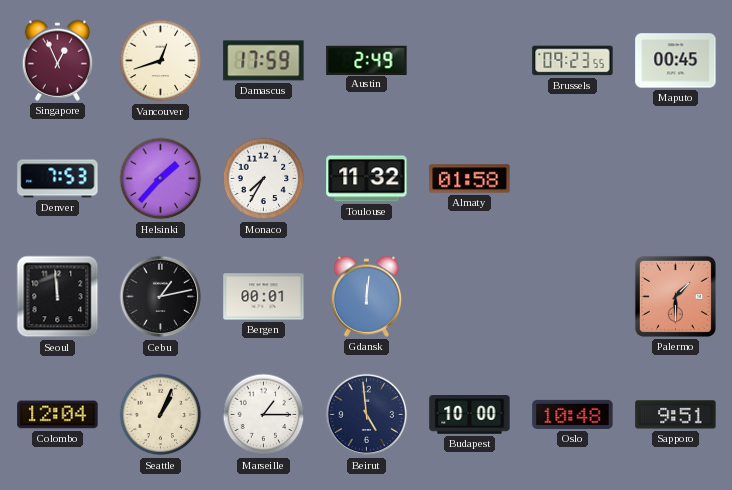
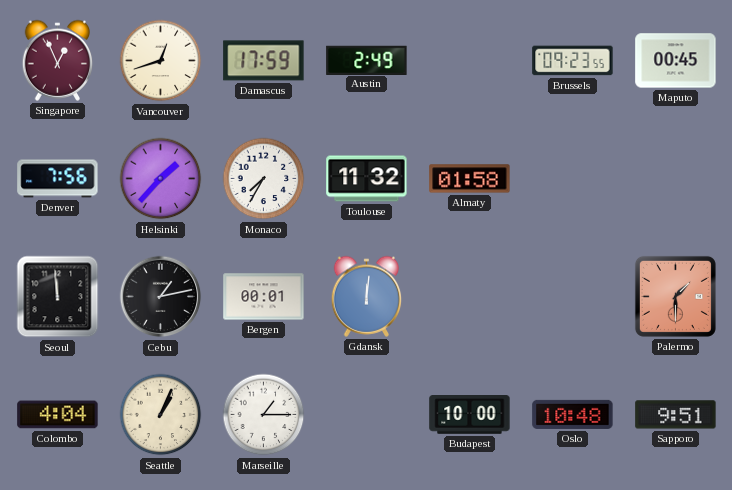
Denver: 7:53 -> 7:56
Colombo: 12:04 -> 4:04
Beirut: 4:59 -> none
